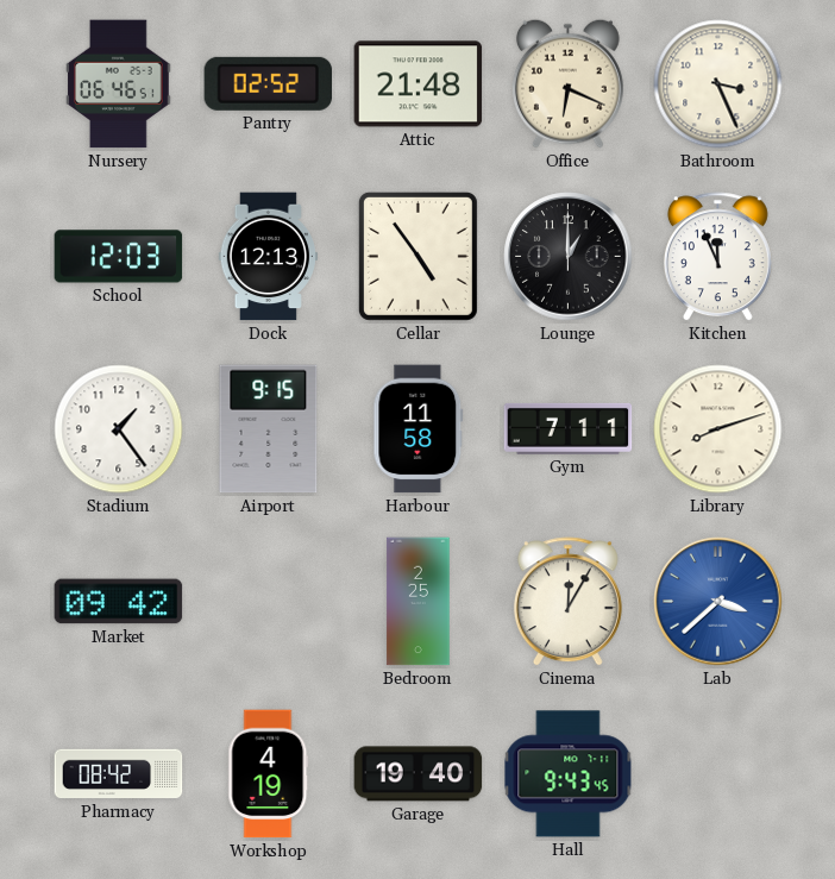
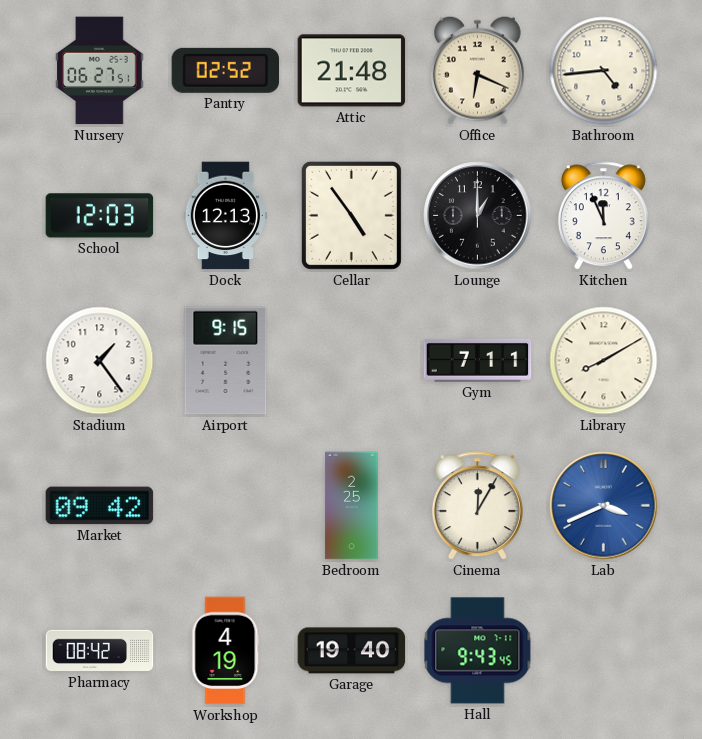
Nursery: 06:46 -> 06:27
Bathroom: 3:26 -> 4:44
Harbour: 11:58 -> none
Library: 8:12 -> 8:10
Lab: 3:38 -> 3:41
